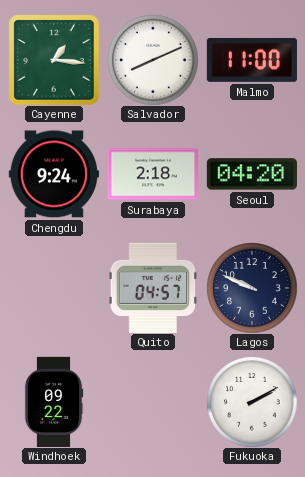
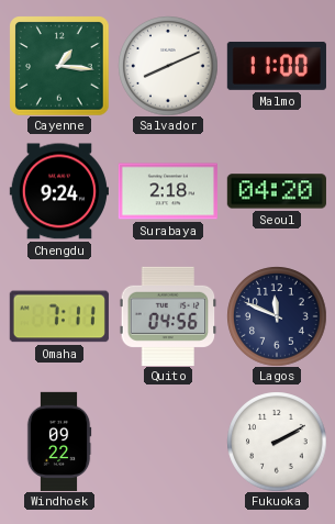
Omaha: none -> 7:11
Quito: 04:57 -> 04:56
Lagos: 9:49 -> 11:49
